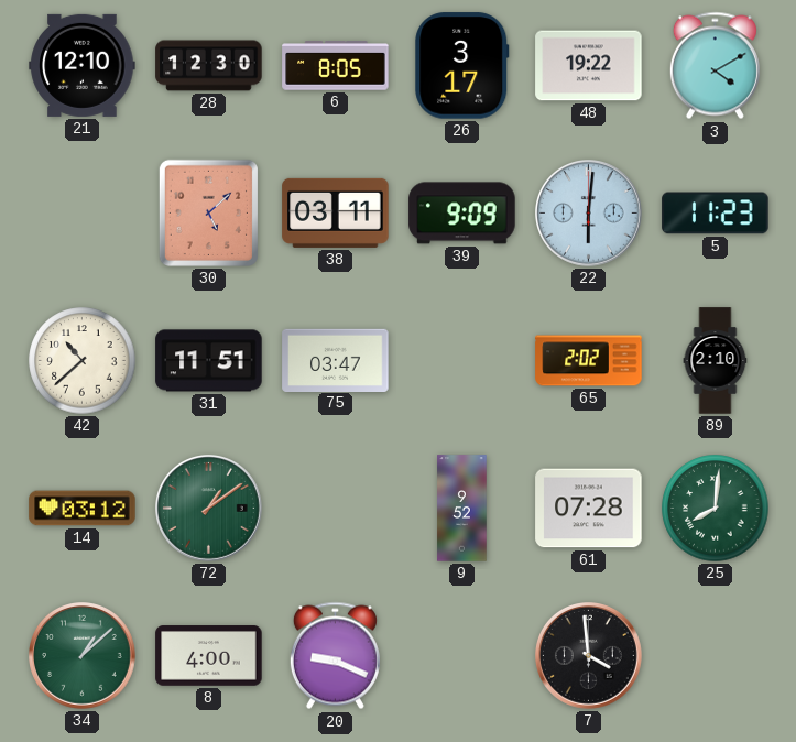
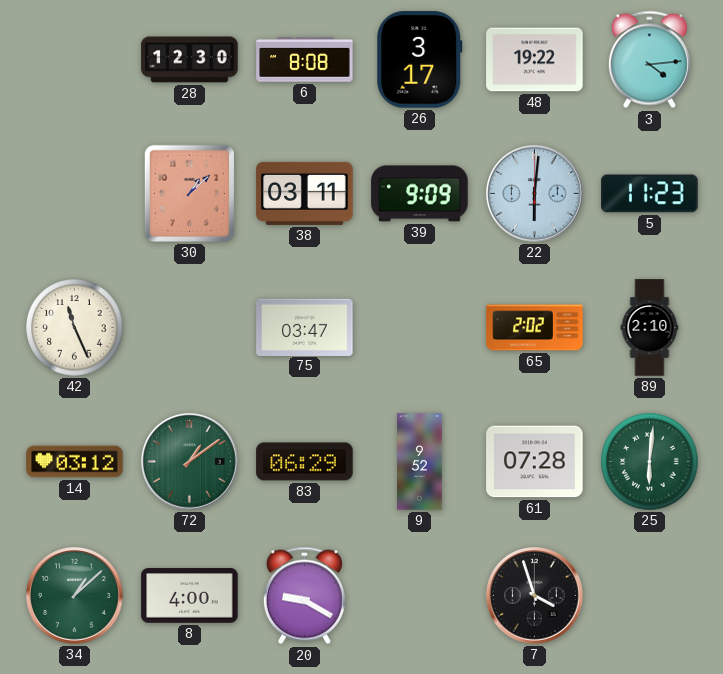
21: 12:10 -> none
6: 8:05 -> 8:08
3: 4:10 -> 4:14
30: 5:08 -> 1:08
42: 10:38 -> 11:26
31: 11:51 -> none
83: none -> 06:29
25: 8:01 -> 6:01
20: 9:19 -> 9:20
7: 3:59 -> 3:57
